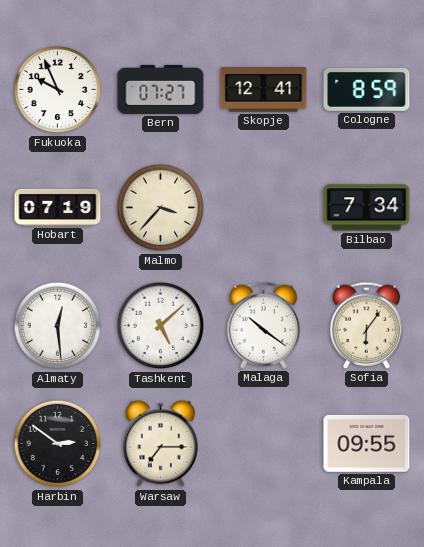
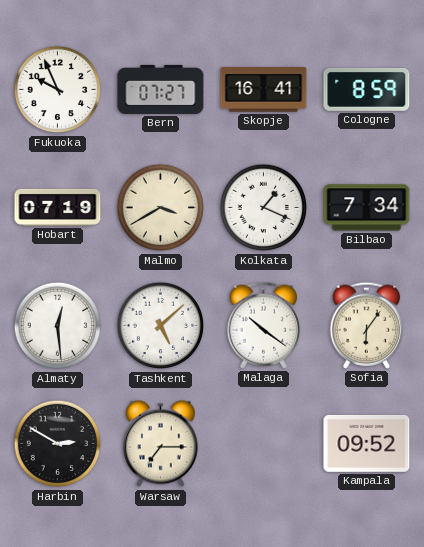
Skopje: 12:41 -> 16:41
Malmo: 3:37 -> 3:40
Kolkata: none -> 1:19
Harbin: 2:51 -> 2:50
Kampala: 09:55 -> 09:52
